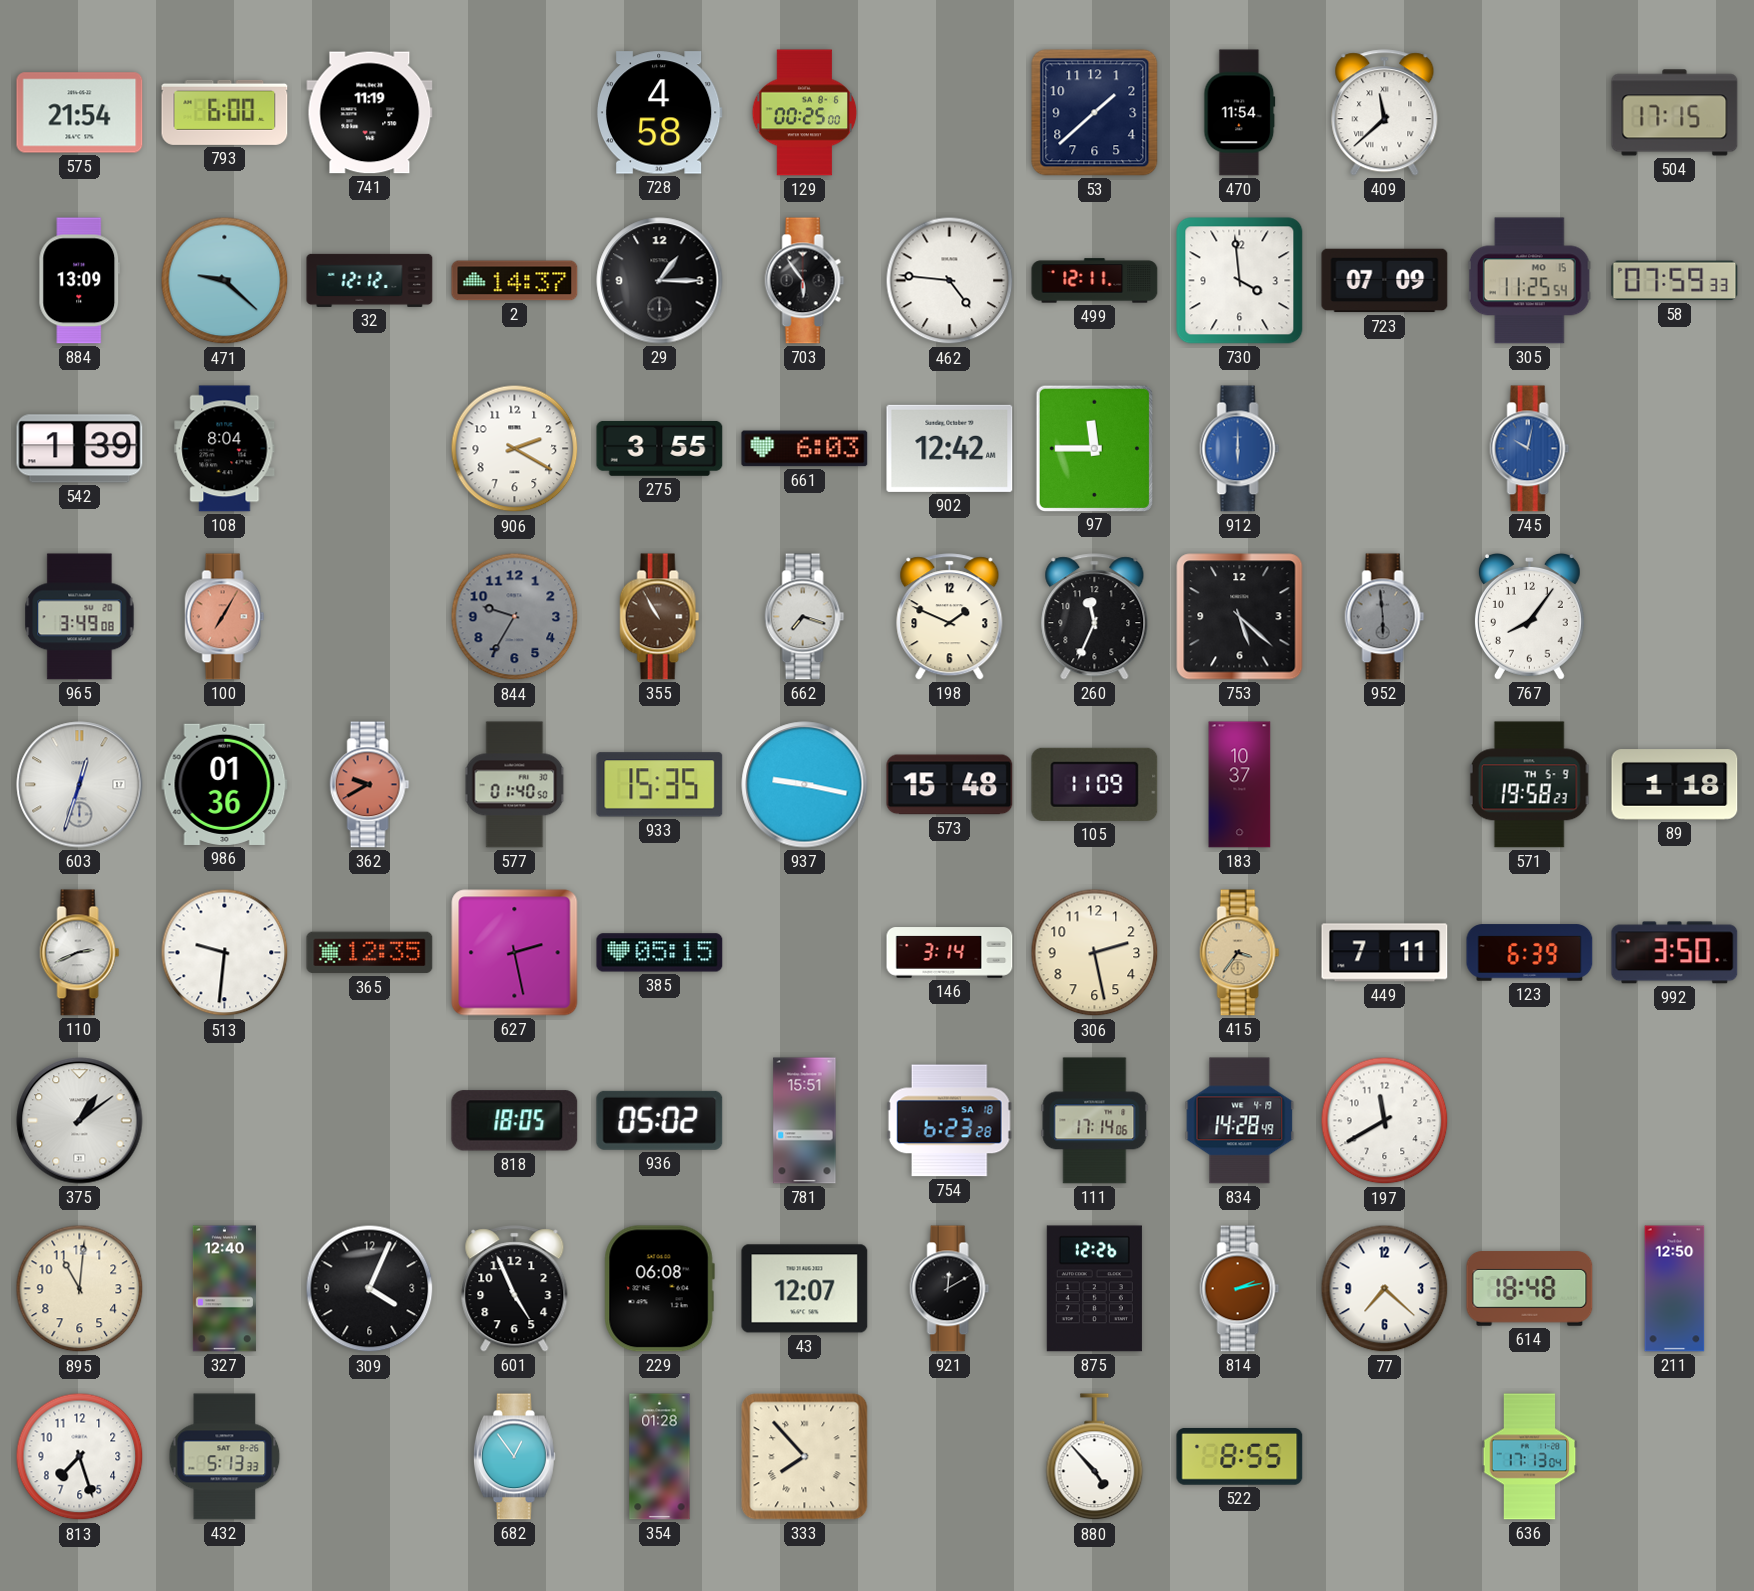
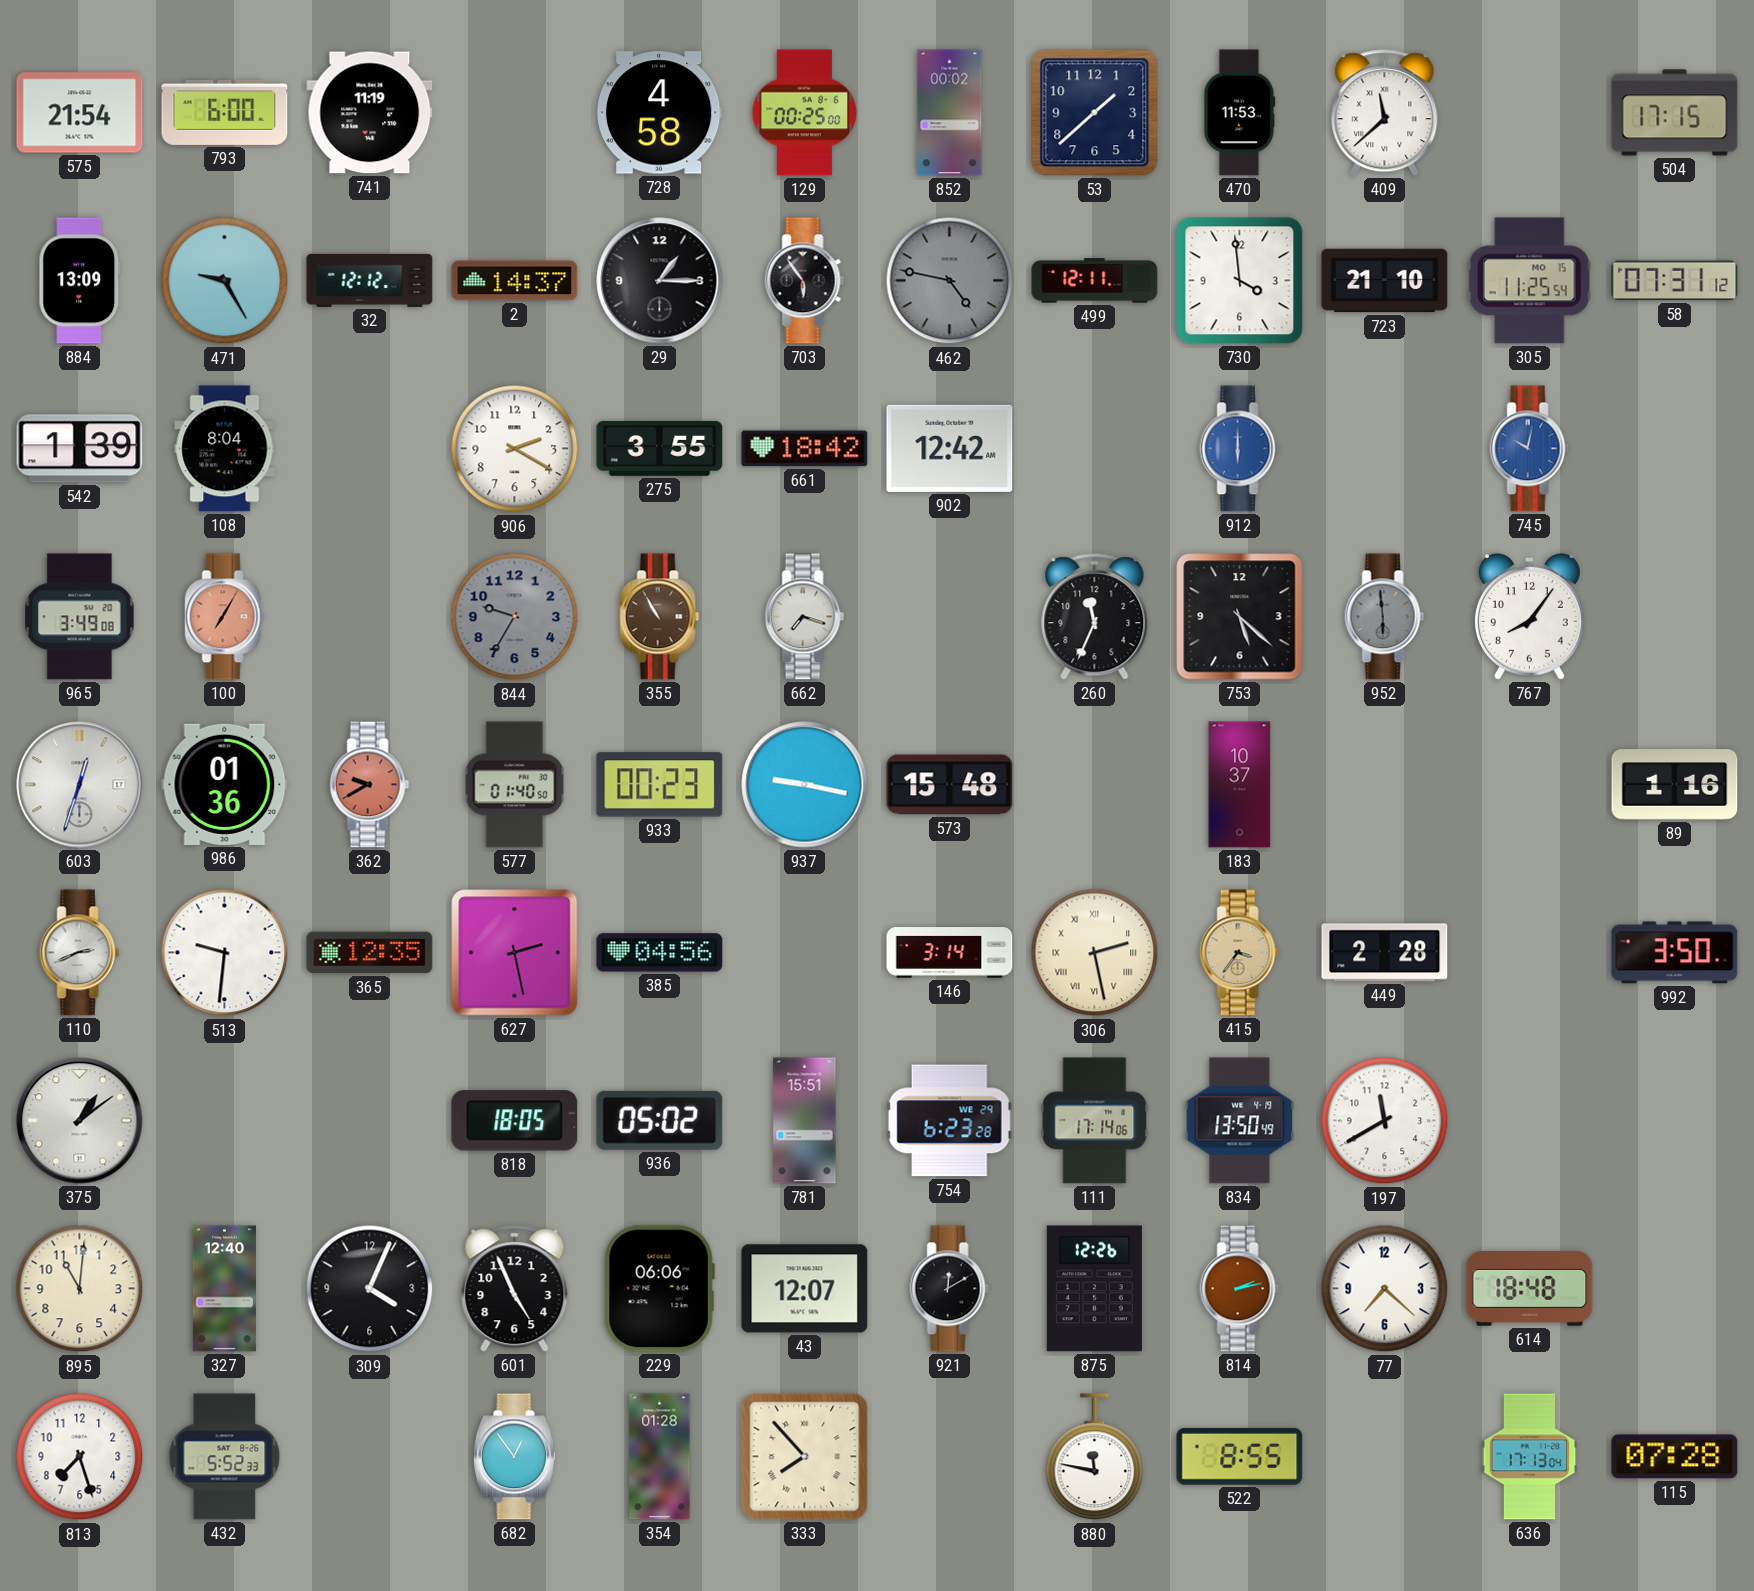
852: none -> 00:02
470: 11:54 -> 11:53
471: 9:22 -> 9:25
462: 4:46 -> 4:47
462 dial: white -> grey
723: 07:09 -> 21:10
58: 07:59 -> 07:31
661: 6:03 -> 18:42
97: 11:45 -> none
198: 1:49 -> none
933: 15:35 -> 00:23
105: 11:09 -> none
571: 19:58 -> none
89: 1:18 -> 1:16
385: 05:15 -> 04:56
306 numerals: Arabic -> Roman
449: 7:11 -> 2:28
123: 6:39 -> none
754 date: SA 18 -> WE 29
834: 14:28 -> 13:50
229: 06:08 -> 06:06
211: 12:50 -> none
432: 5:13 -> 5:52
880: 4:53 -> 11:47
115: none -> 07:28
